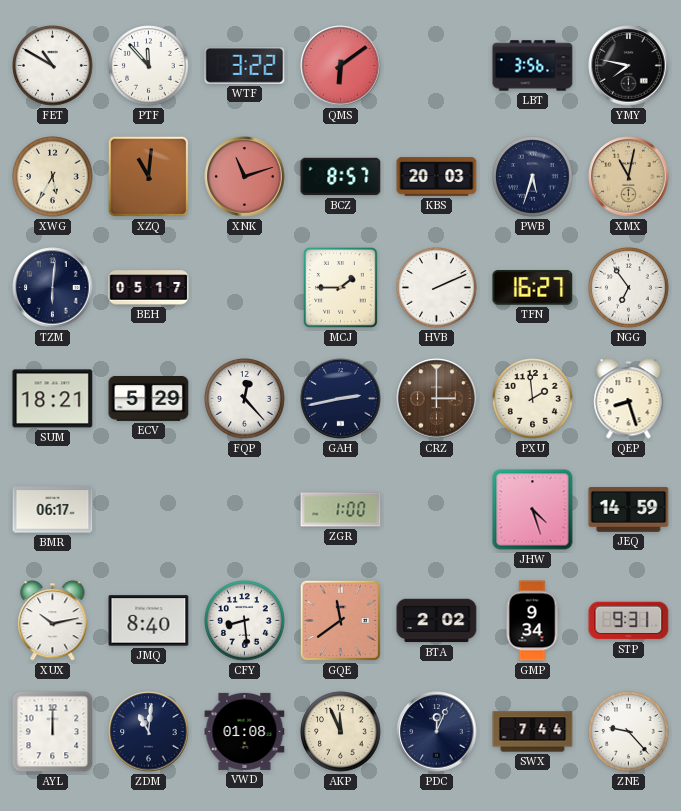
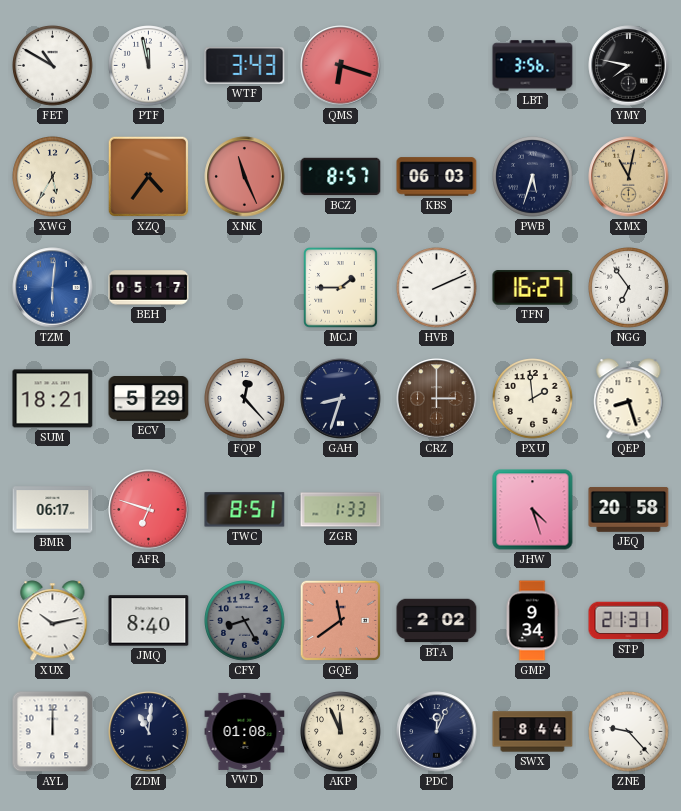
PTF: 11:53 -> 11:58
WTF: 3:22 -> 3:43
QMS: 6:09 -> 6:18
XZQ: 11:01 -> 4:36
XNK: 11:12 -> 11:26
KBS: 20:03 -> 06:03
TZM dial: navy -> blue
GAH: 2:43 -> 8:33
AFR: none -> 6:48
TWC: none -> 8:51
ZGR: 1:00 -> 1:33
JEQ: 14:59 -> 20:58
CFY: 8:29 -> 8:25
CFY dial: white -> grey
STP: 9:31 -> 21:31
SWX: 7:44 -> 8:44
